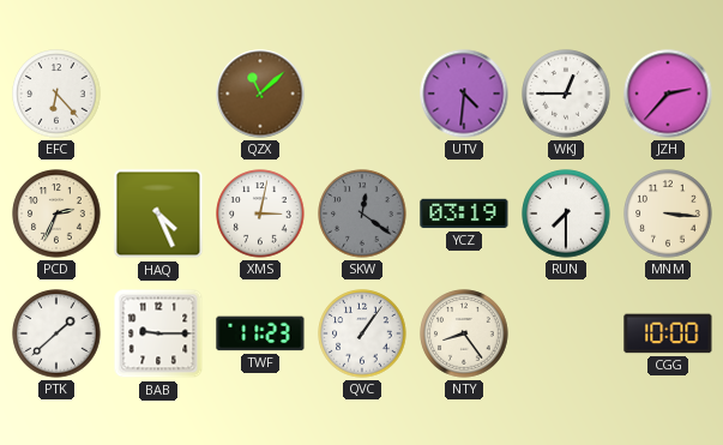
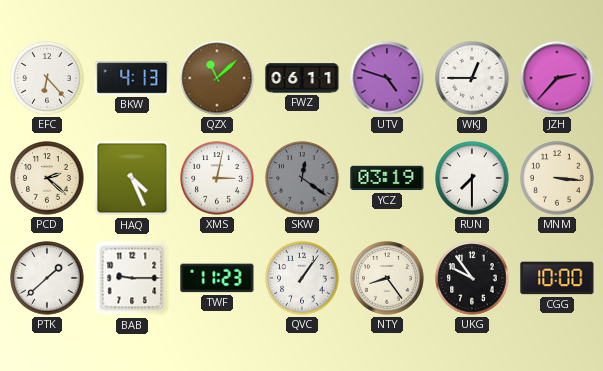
BKW: none -> 4:13
FWZ: none -> 06:11
UTV: 4:31 -> 4:48
PCD: 2:34 -> 2:22
UKG: none -> 9:54
